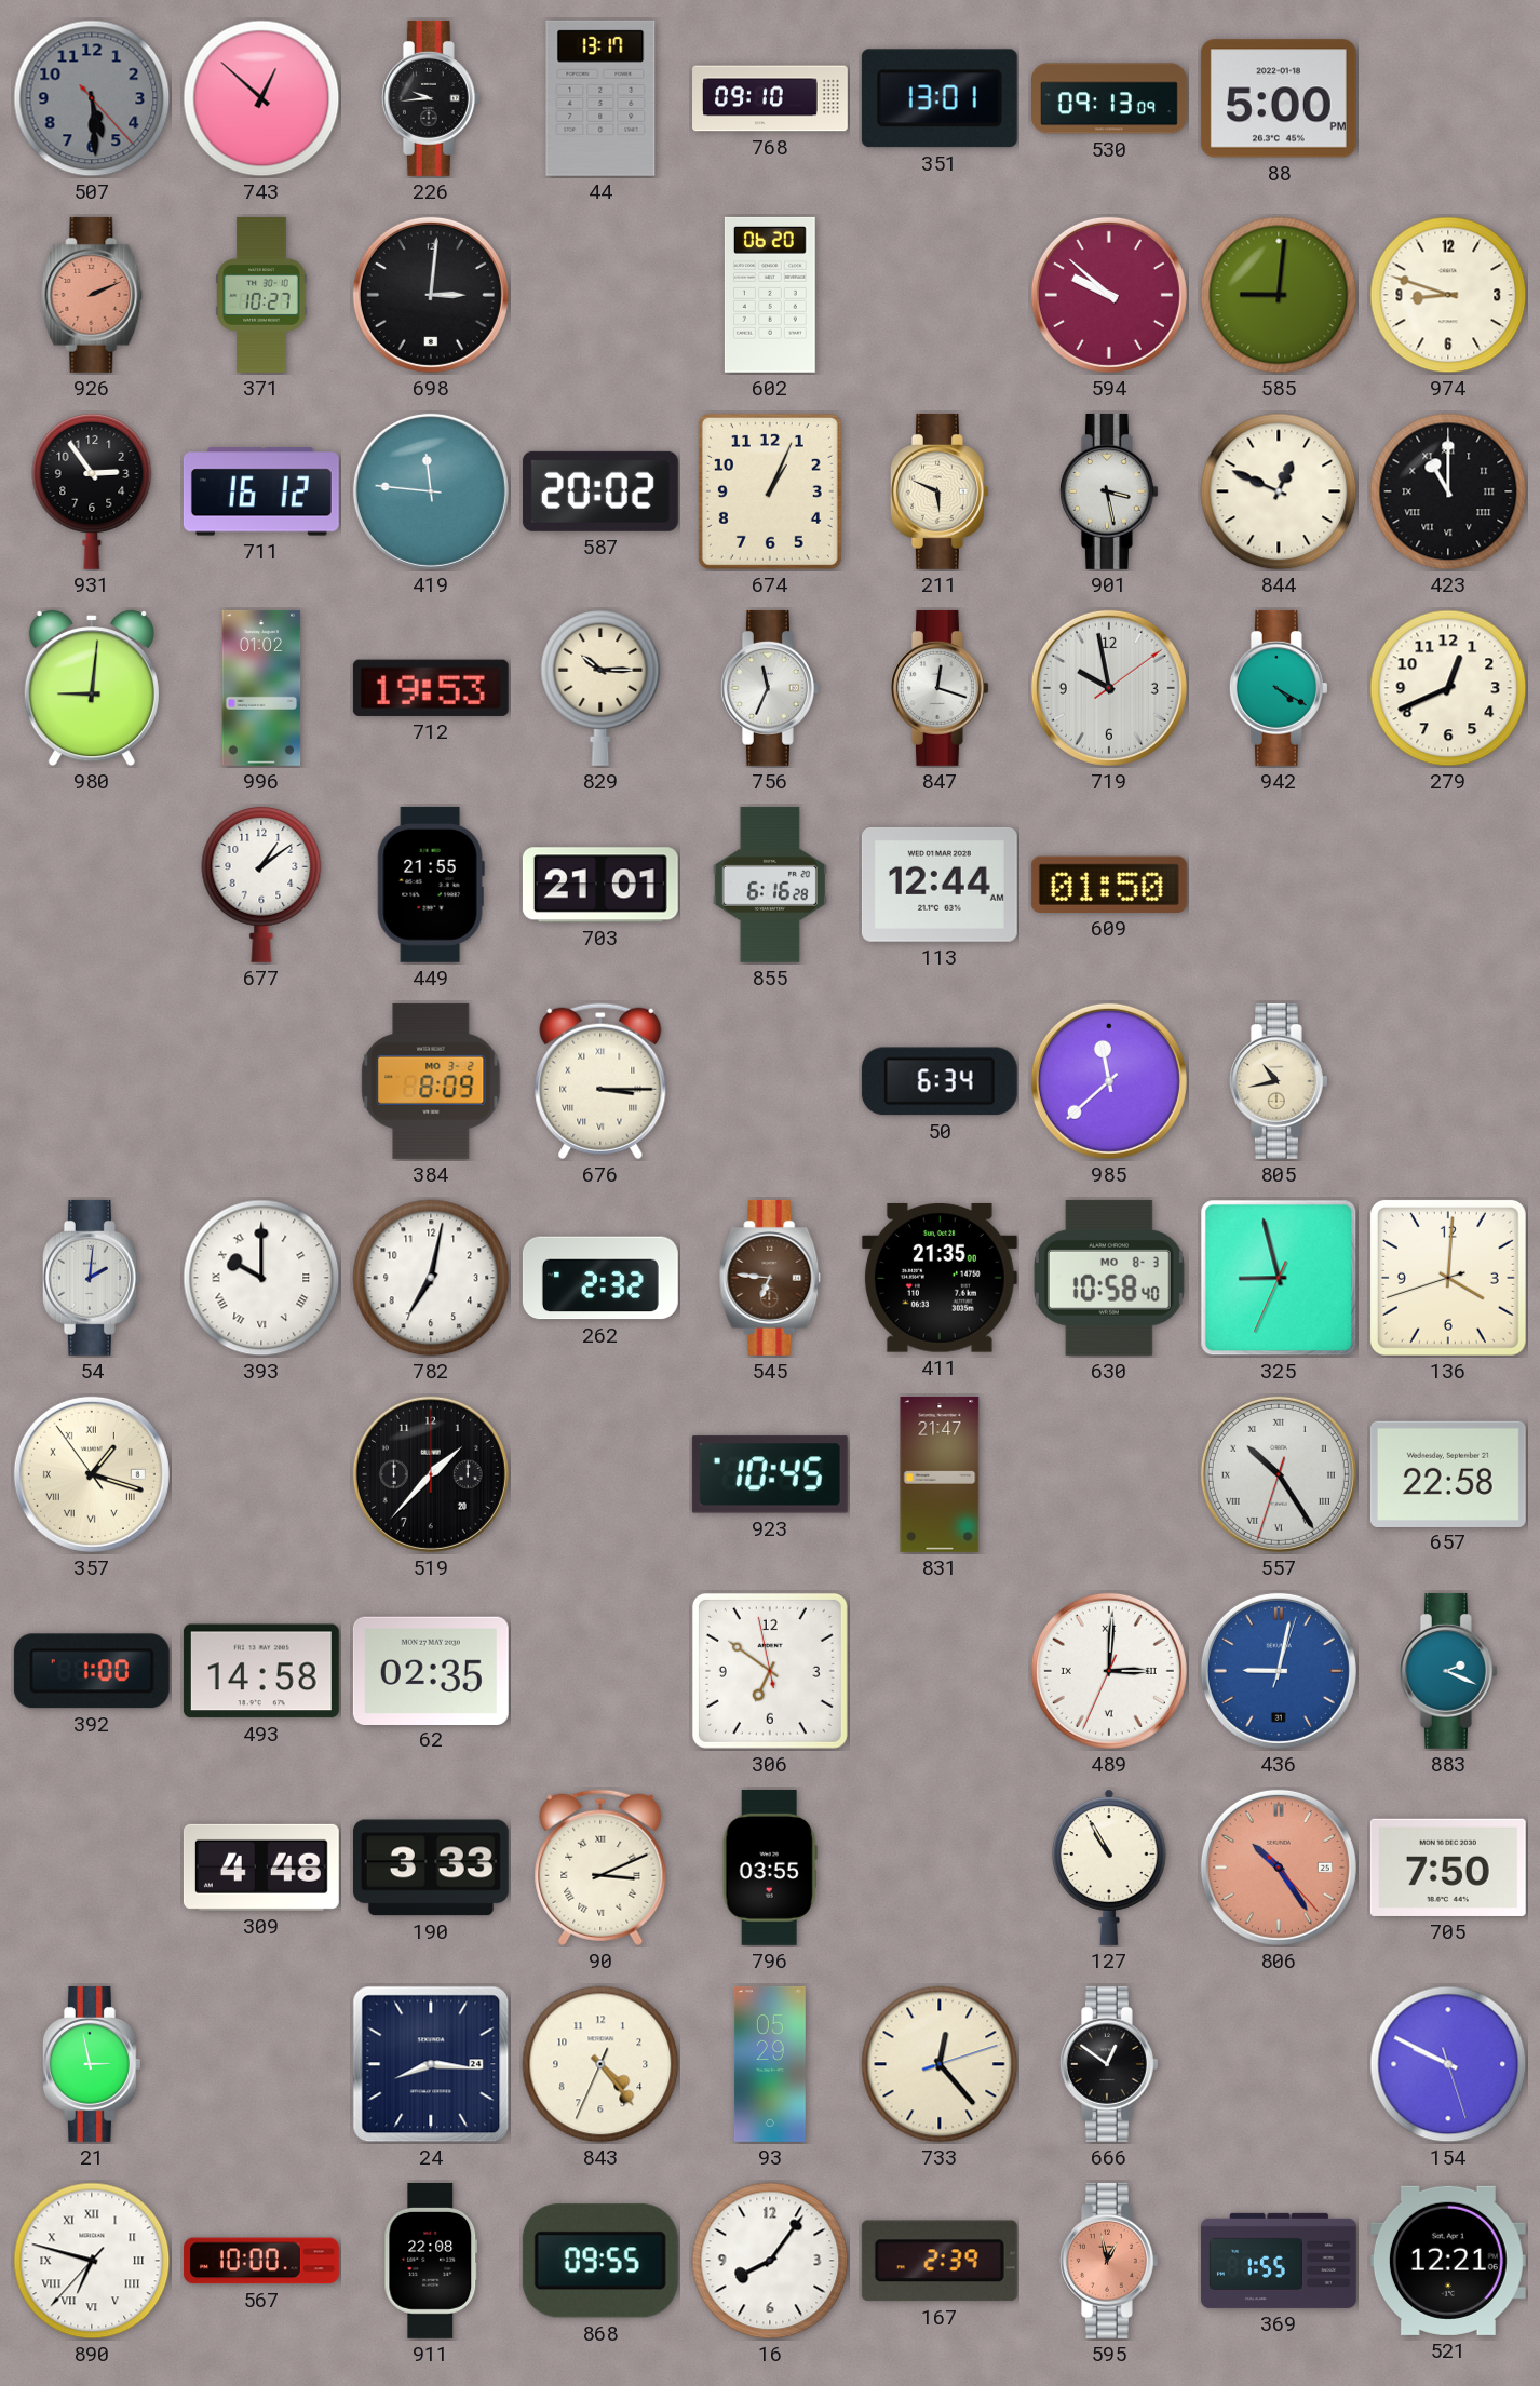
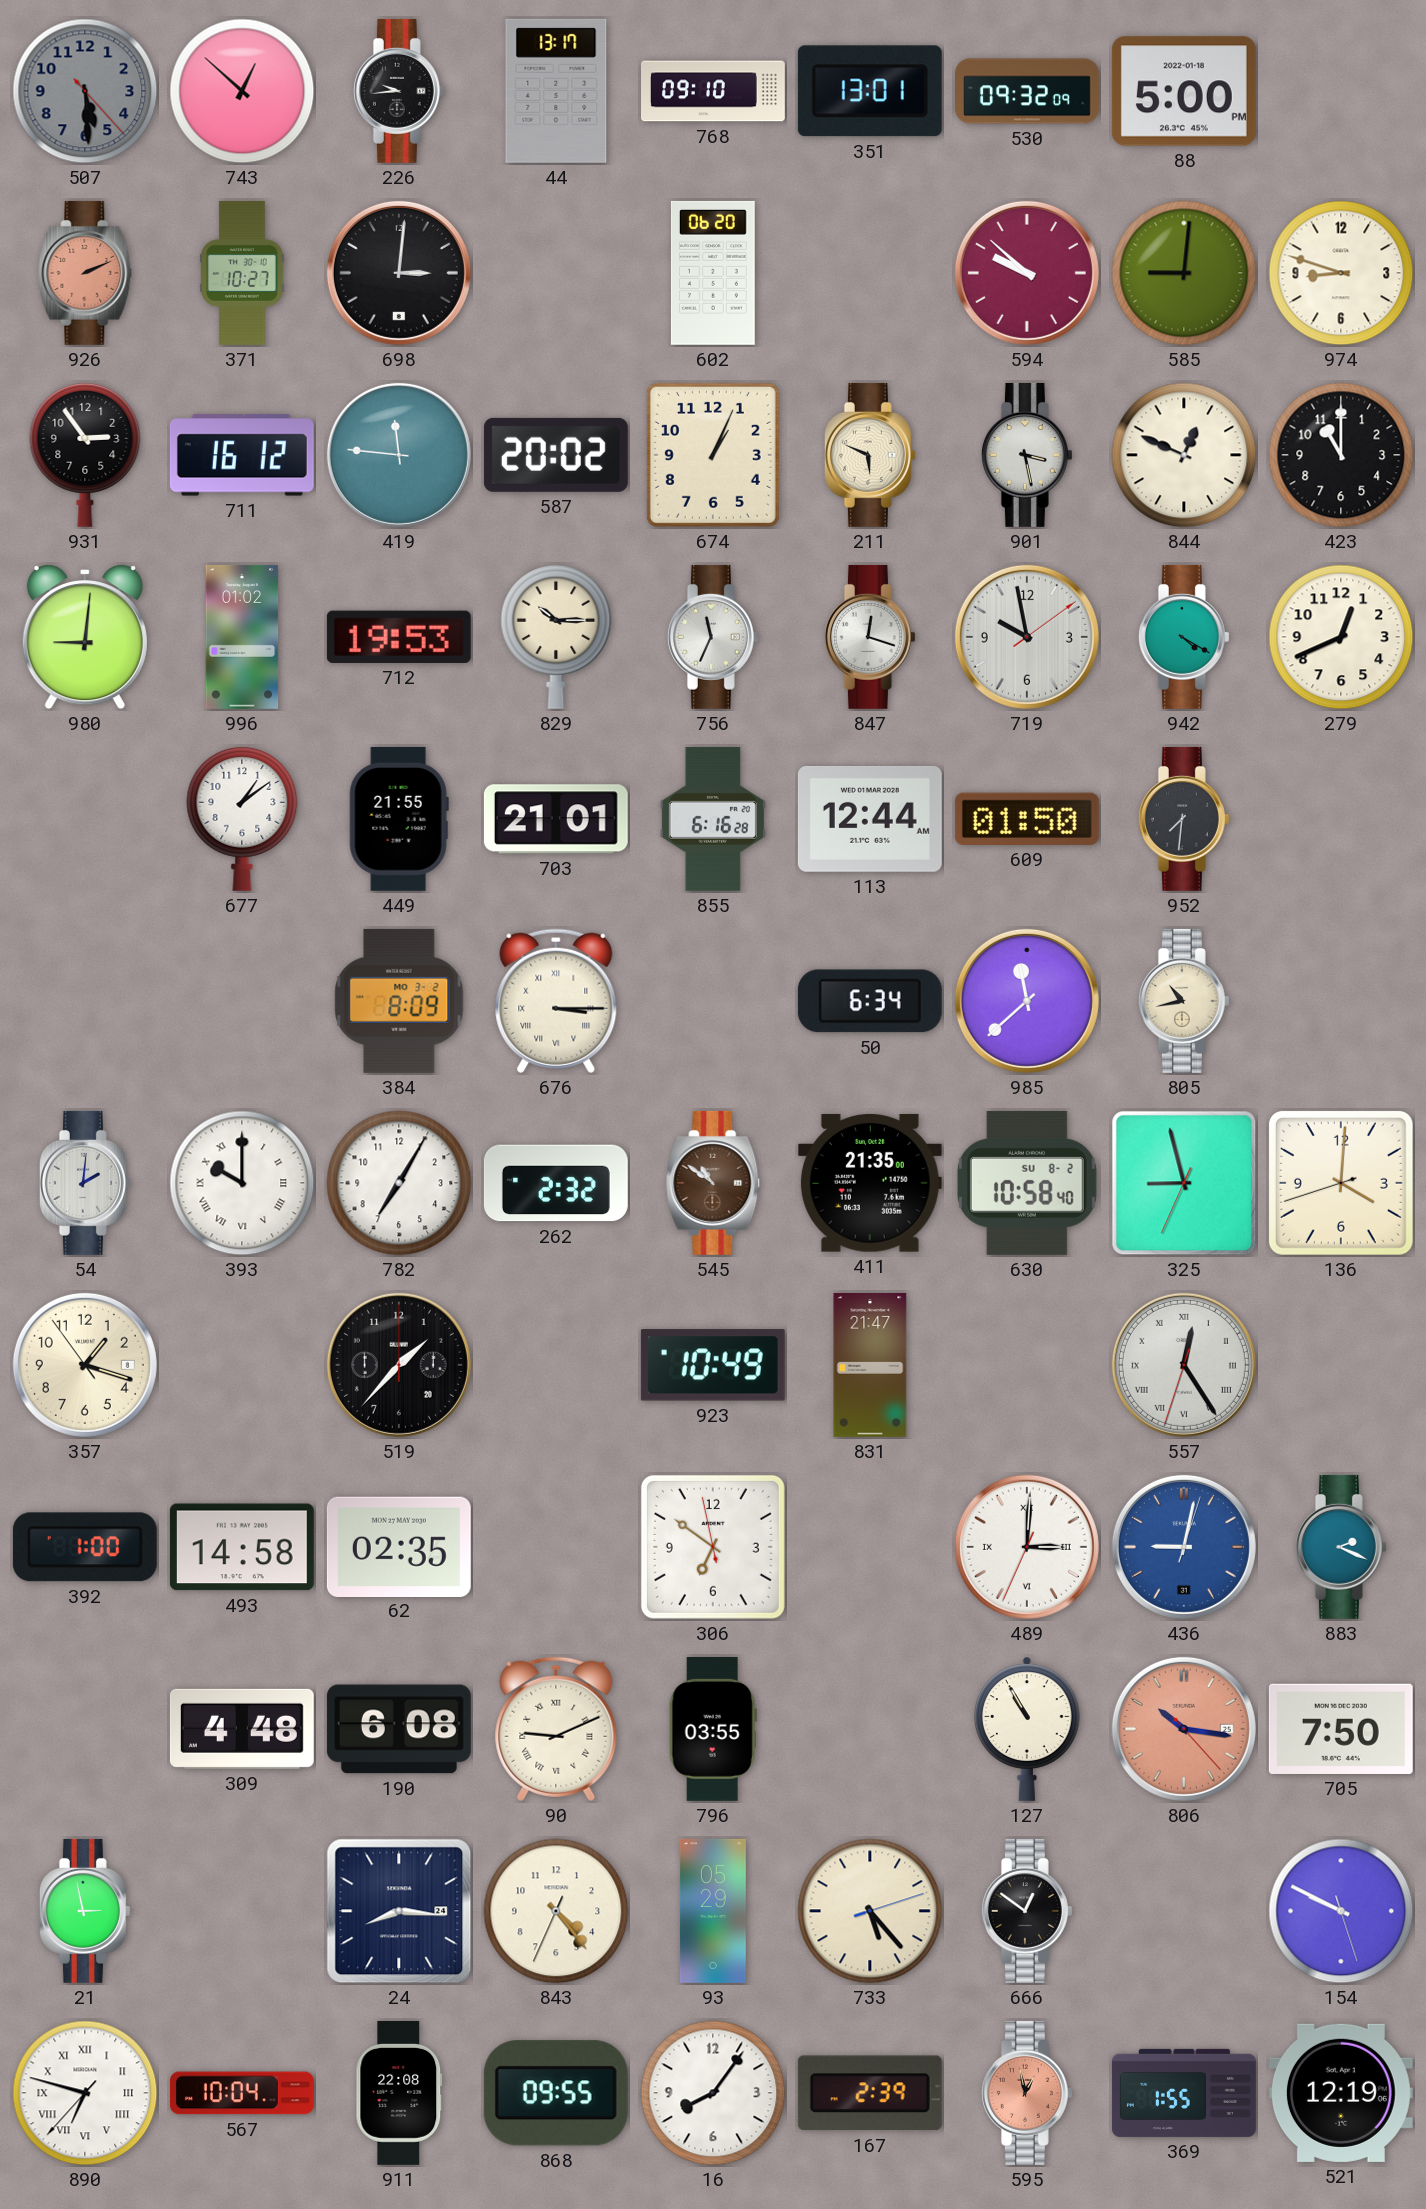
530: 09:13 -> 09:32
423 numerals: Roman -> Arabic
952: none -> 7:31
782: 7:02 -> 7:05
545: 6:46 -> 10:51
630 date: MO 8-3 -> SU 8-2
357 numerals: Roman -> Arabic
923: 10:45 -> 10:49
557: 10:24 -> 12:24
657: 22:58 -> none
190: 3:33 -> 6:08
90: 3:11 -> 9:11
806: 10:24 -> 10:16
733: 12:23 -> 5:23
567: 10:00 -> 10:04
521: 12:21 -> 12:19
